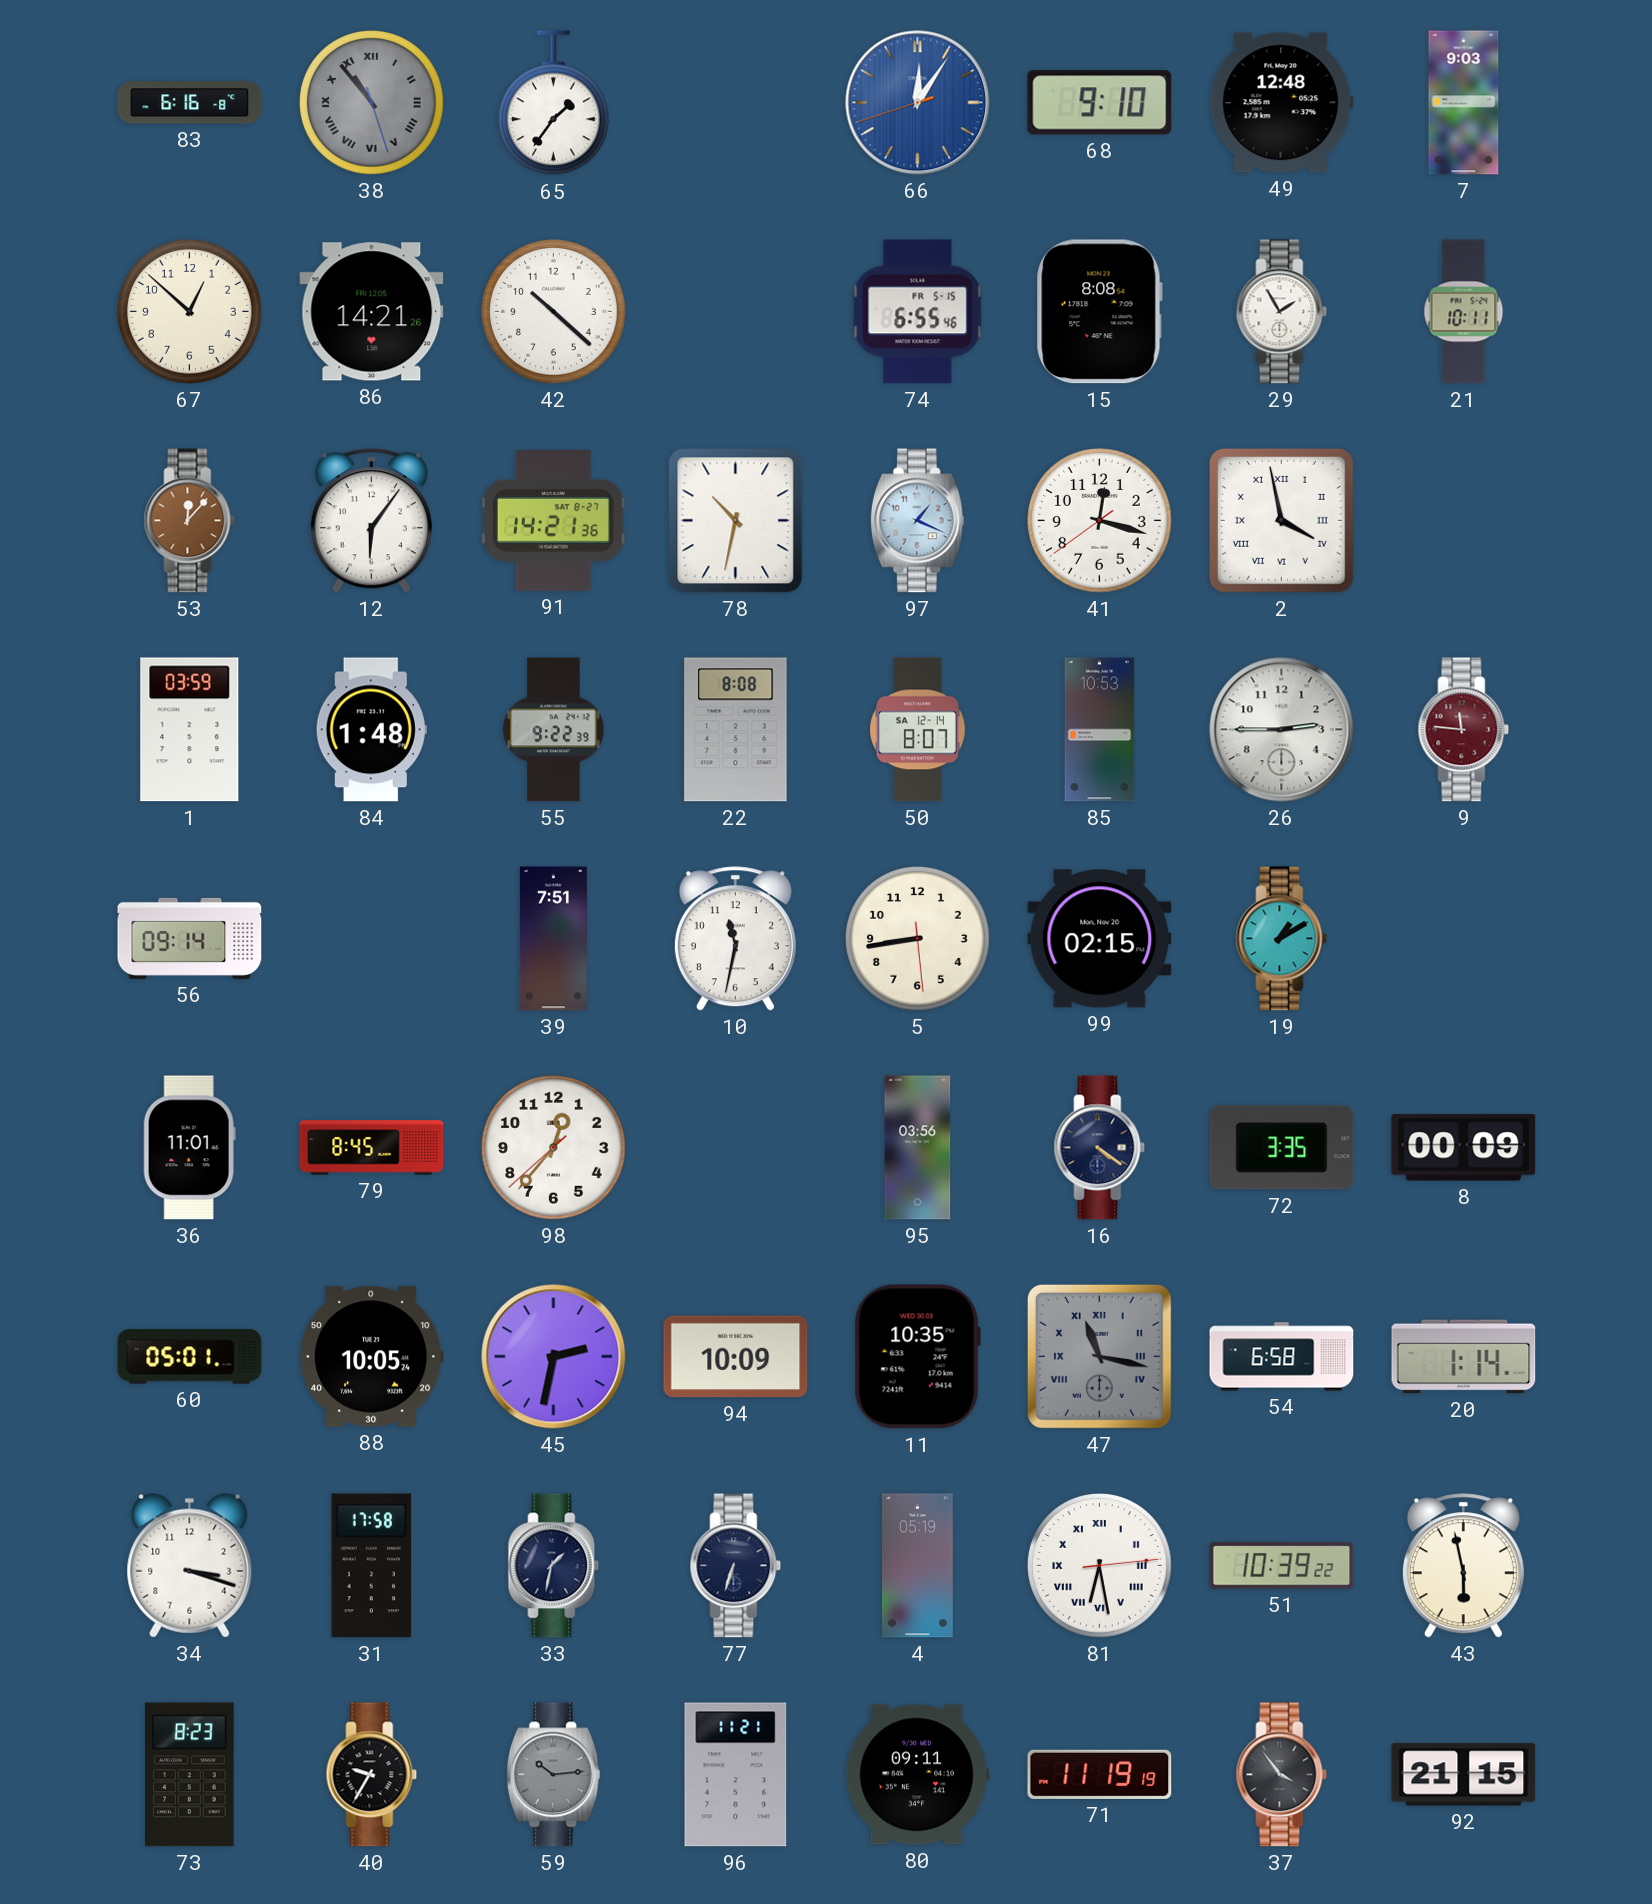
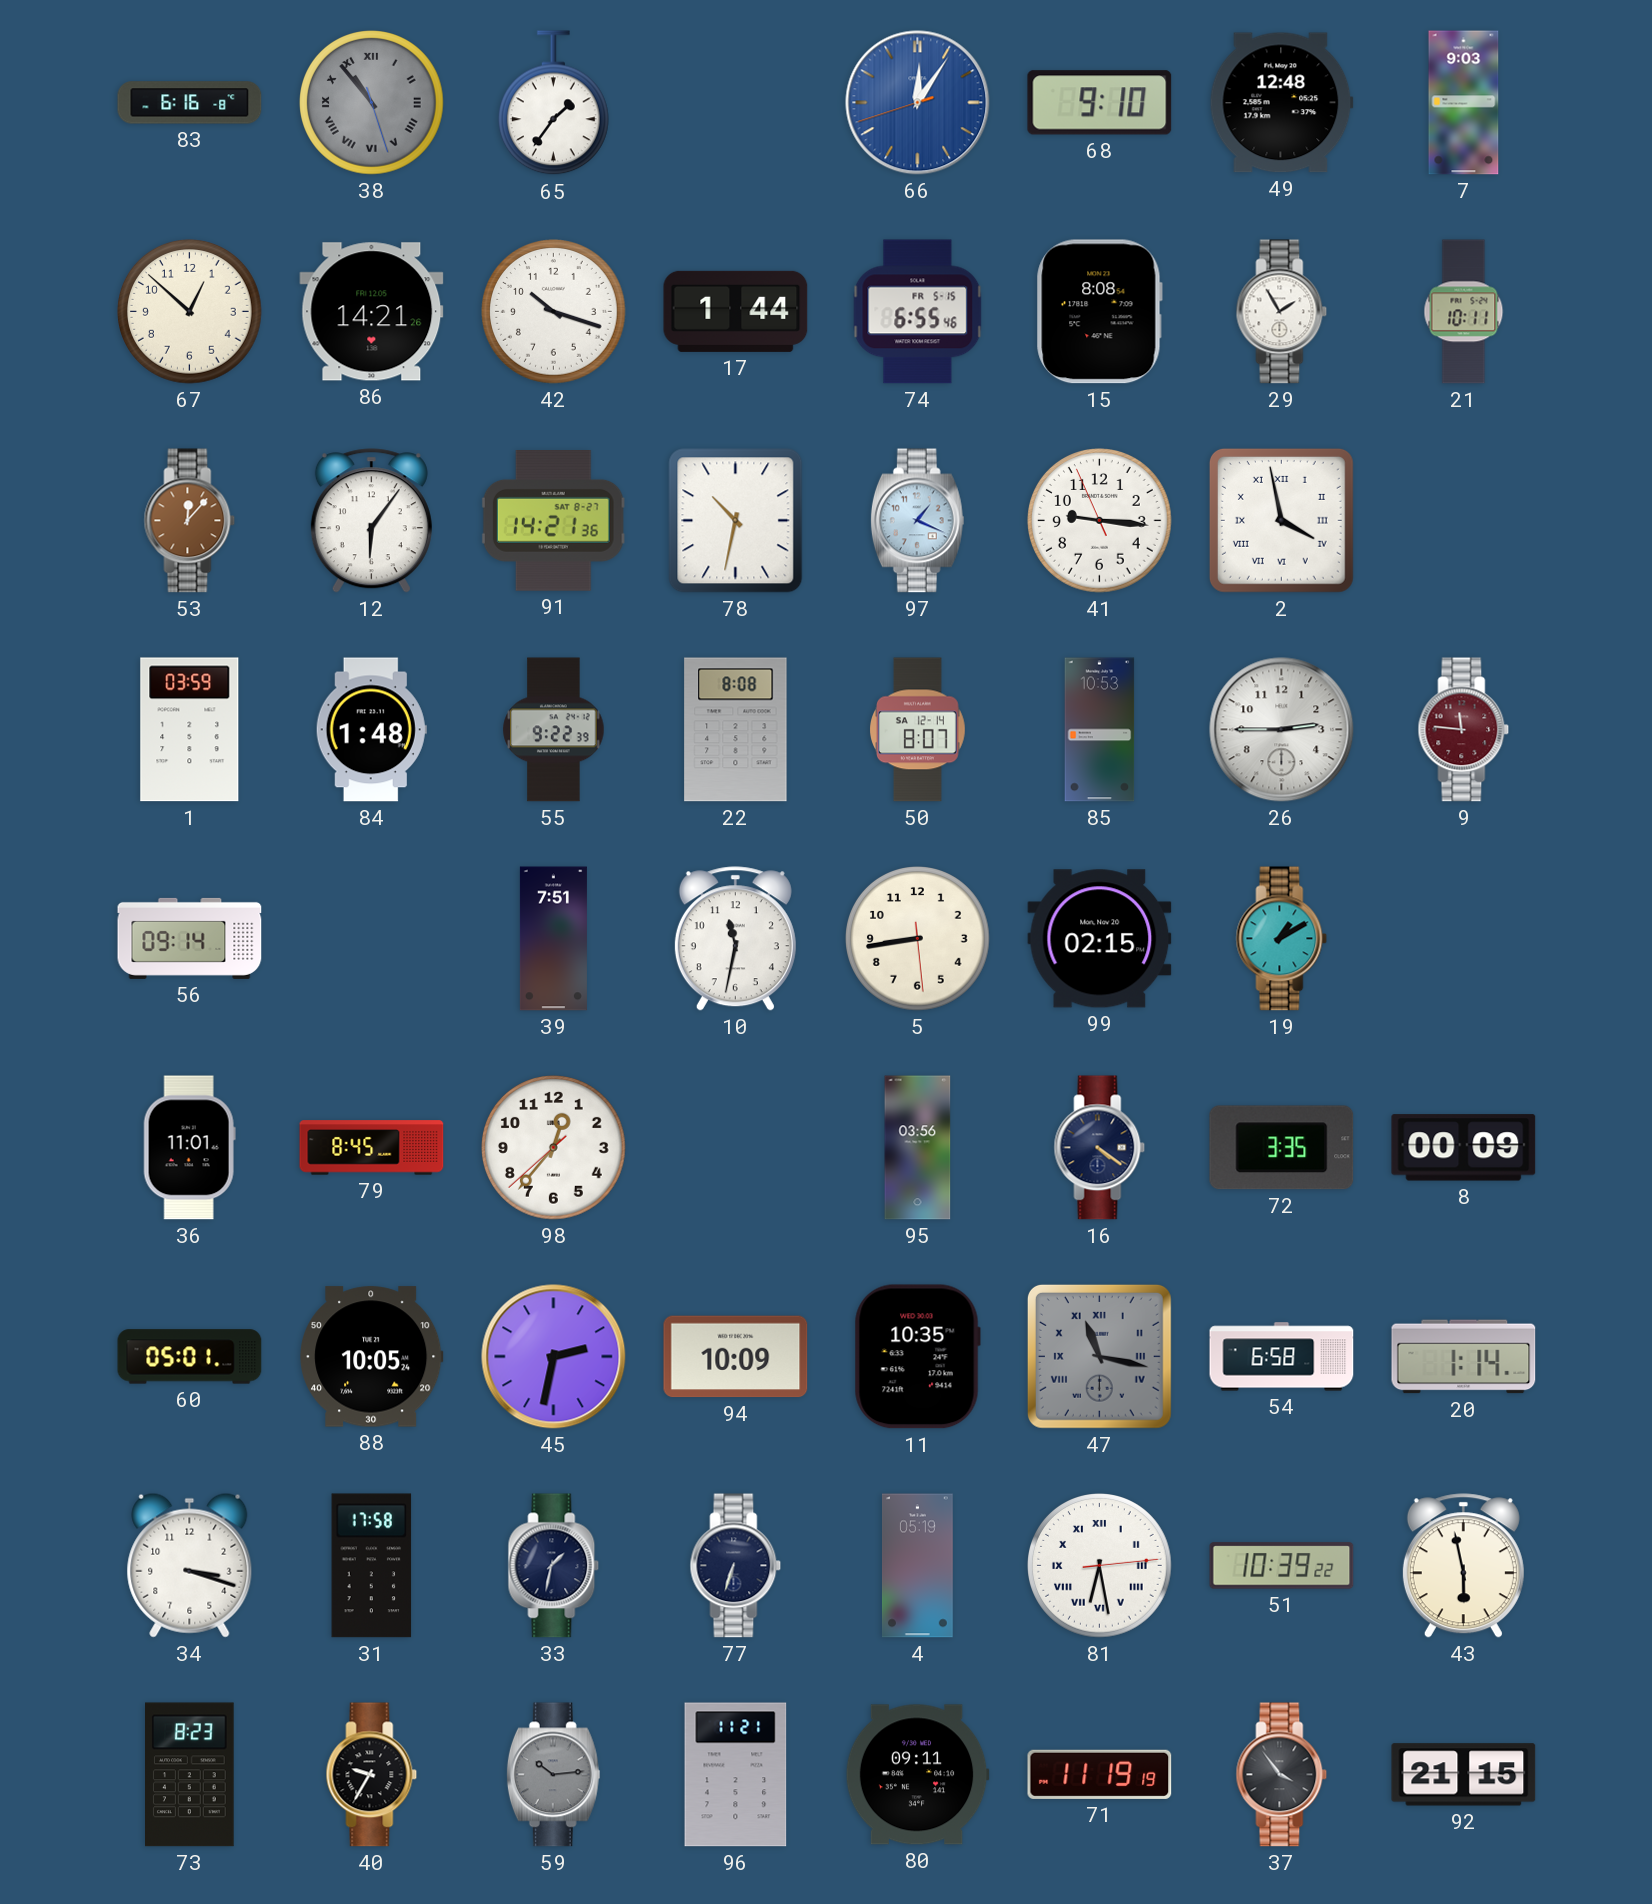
42: 10:22 -> 10:18
17: none -> 1:44
41: 12:17 -> 9:15
